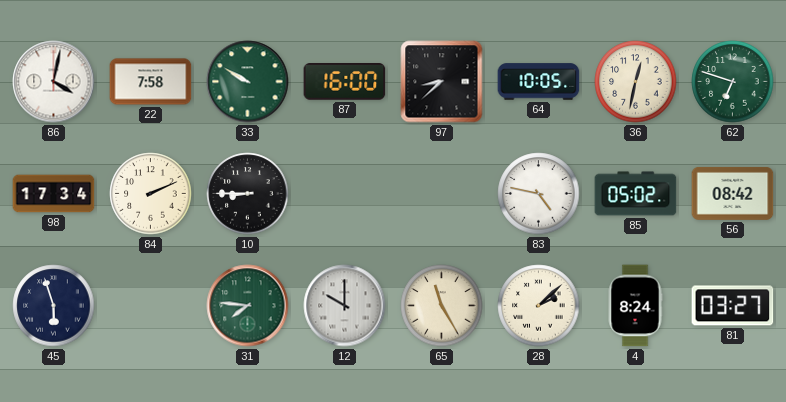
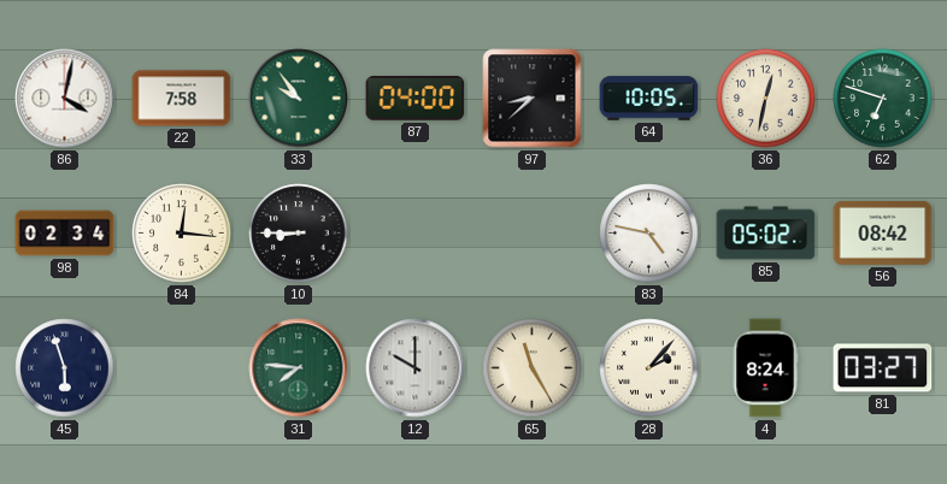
33: 9:50 -> 9:54
87: 16:00 -> 04:00
98: 17:34 -> 02:34
84: 2:11 -> 12:16
28: 2:08 -> 2:07
